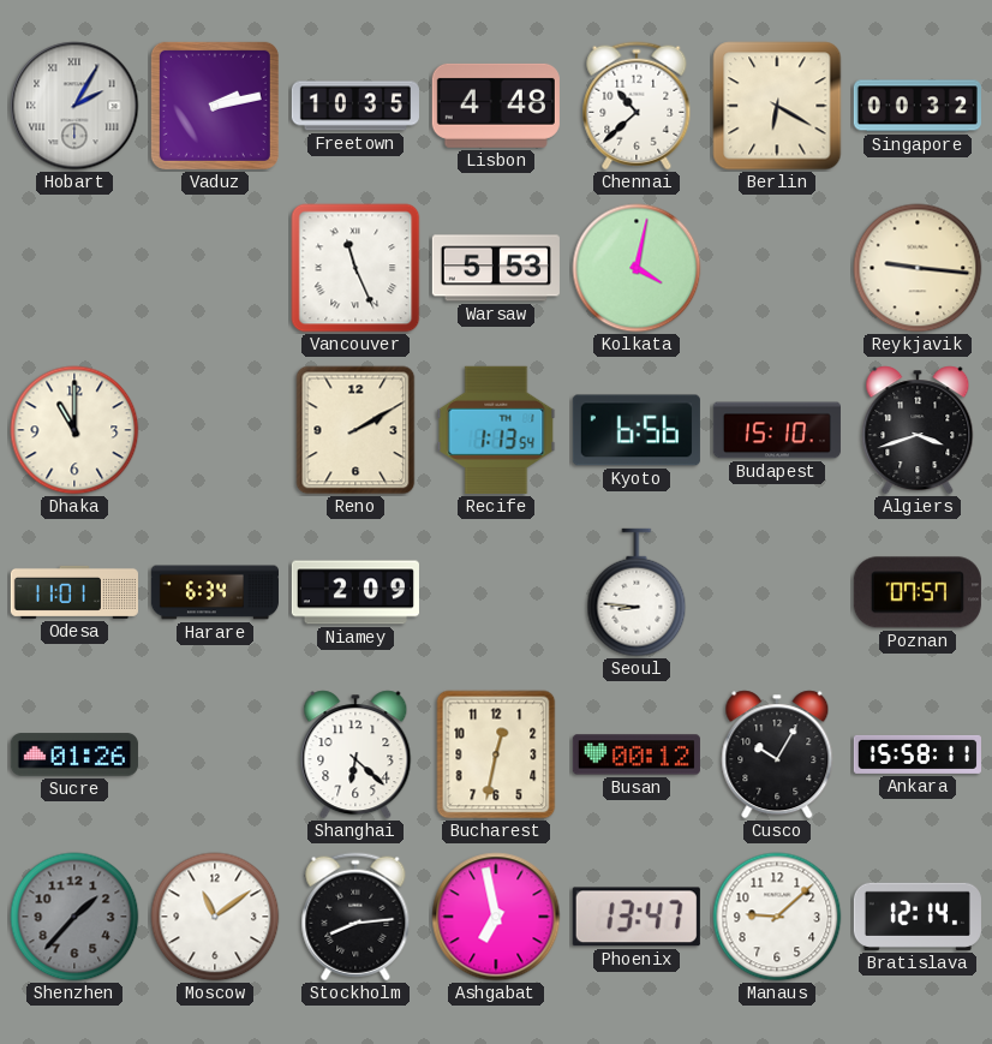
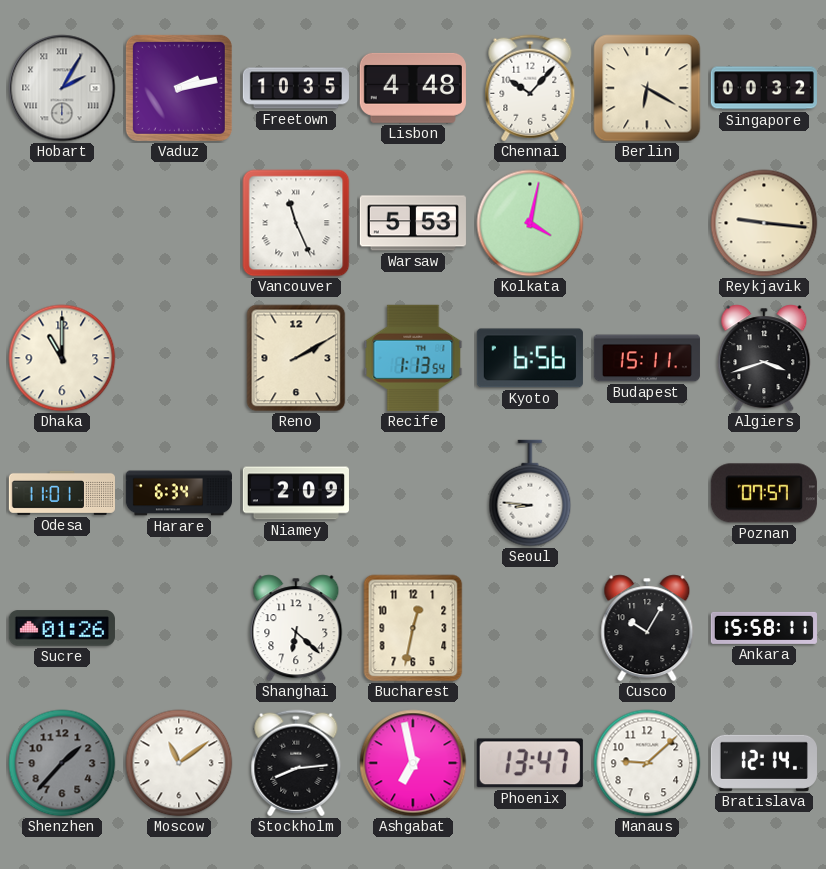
Chennai: 10:38 -> 10:07
Budapest: 15:10 -> 15:11
Busan: 00:12 -> none
